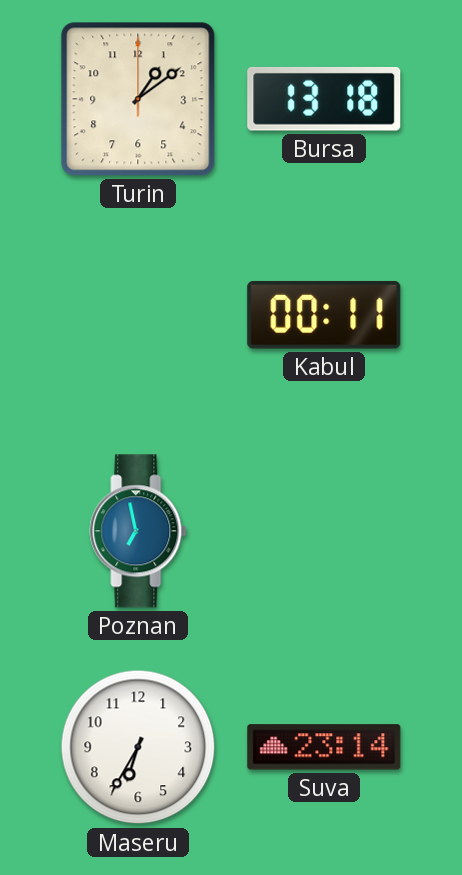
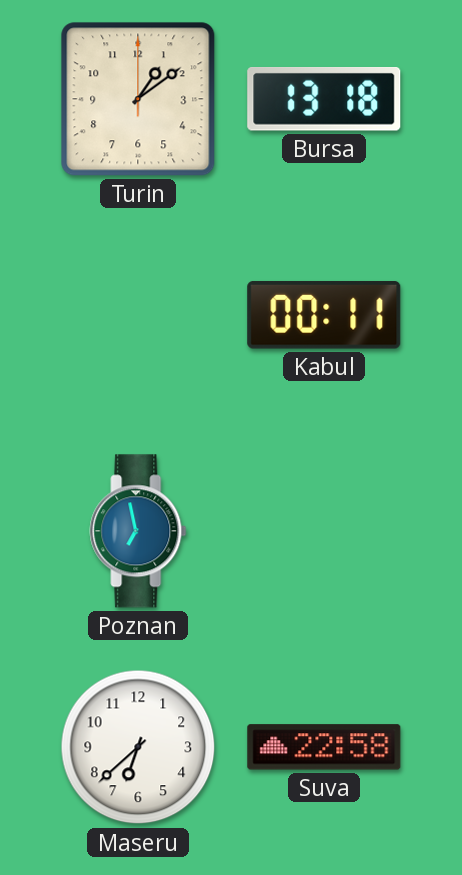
Maseru: 6:35 -> 6:38
Suva: 23:14 -> 22:58
